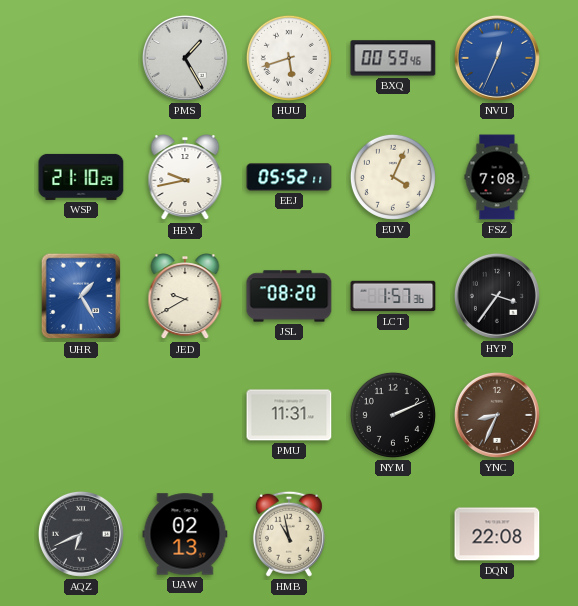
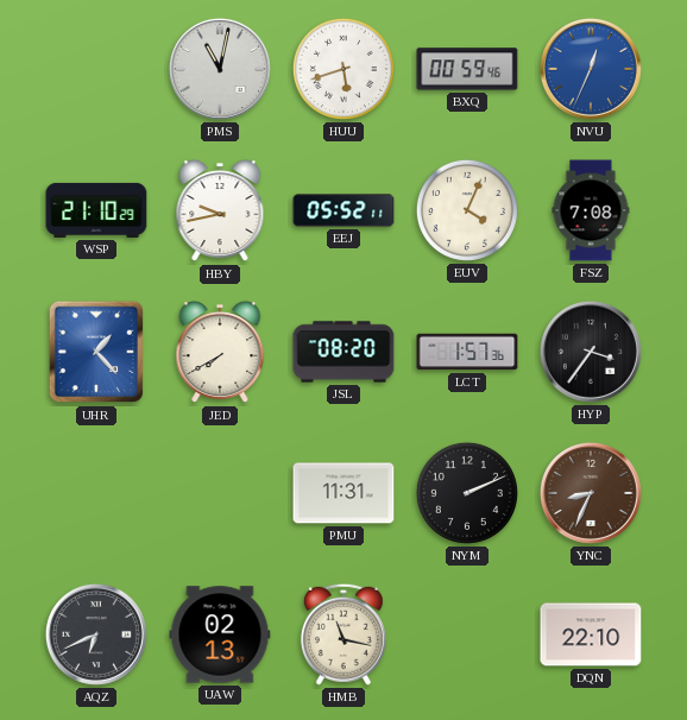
PMS: 1:25 -> 11:02
UHR: 1:25 -> 1:23
JED: 9:40 -> 7:40
HMB: 10:58 -> 11:17
DQN: 22:08 -> 22:10
